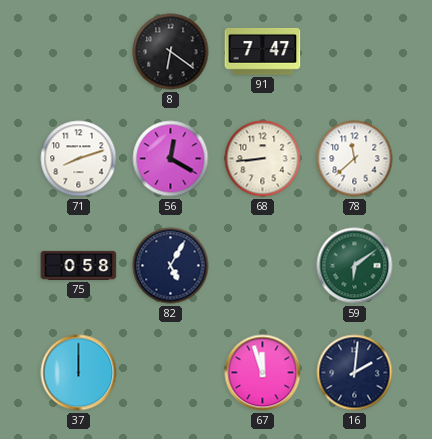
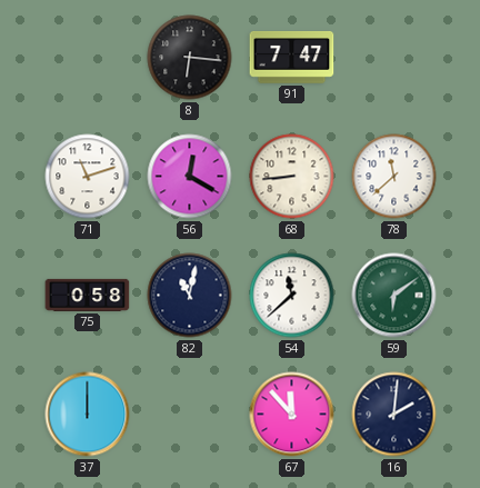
8: 6:21 -> 6:16
71: 8:12 -> 11:12
82: 5:05 -> 11:02
54: none -> 11:38
67: 11:57 -> 11:53
